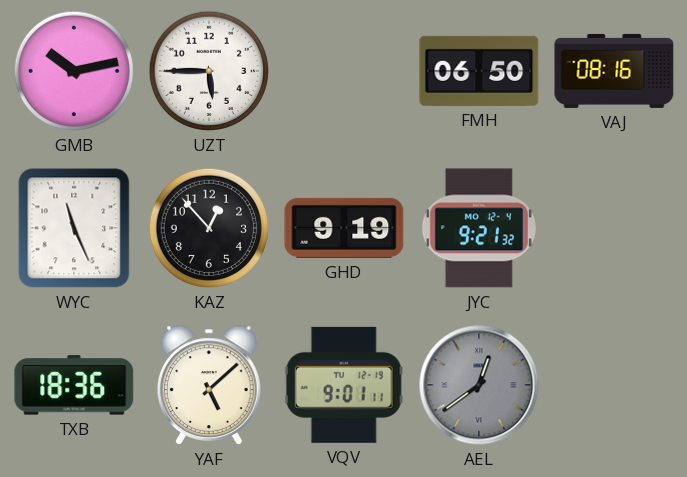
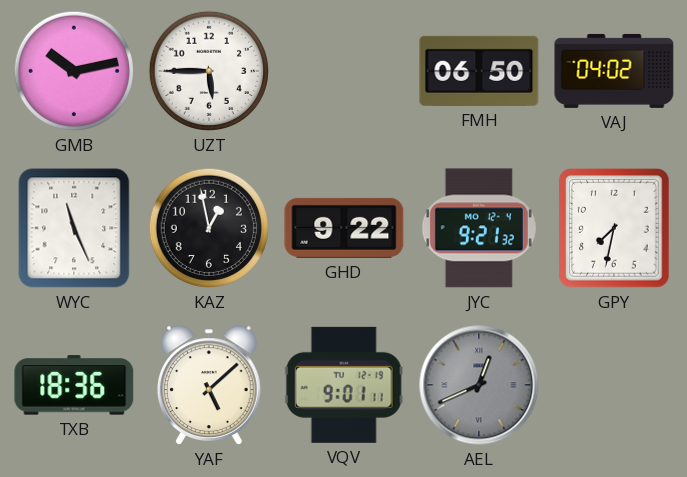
VAJ: 08:16 -> 04:02
KAZ: 12:53 -> 12:58
GHD: 9:19 -> 9:22
GPY: none -> 7:32
AEL: 12:39 -> 12:41
